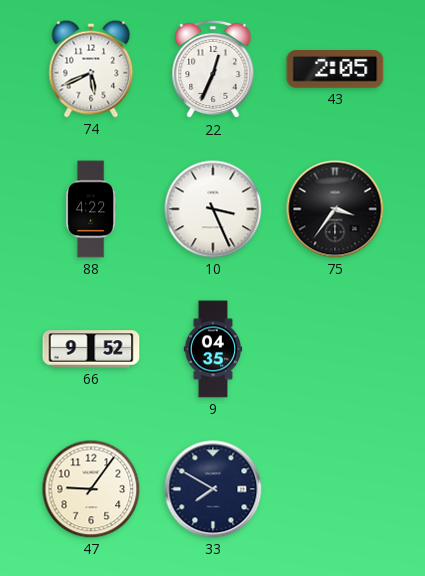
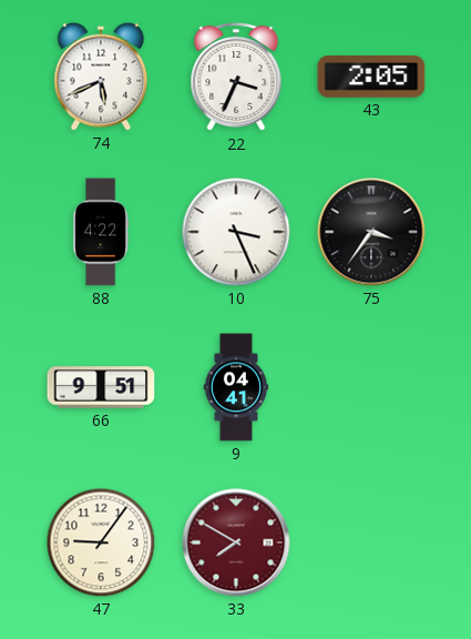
22: 12:34 -> 3:34
66: 9:52 -> 9:51
9: 04:35 -> 04:41
33 dial: navy -> burgundy
